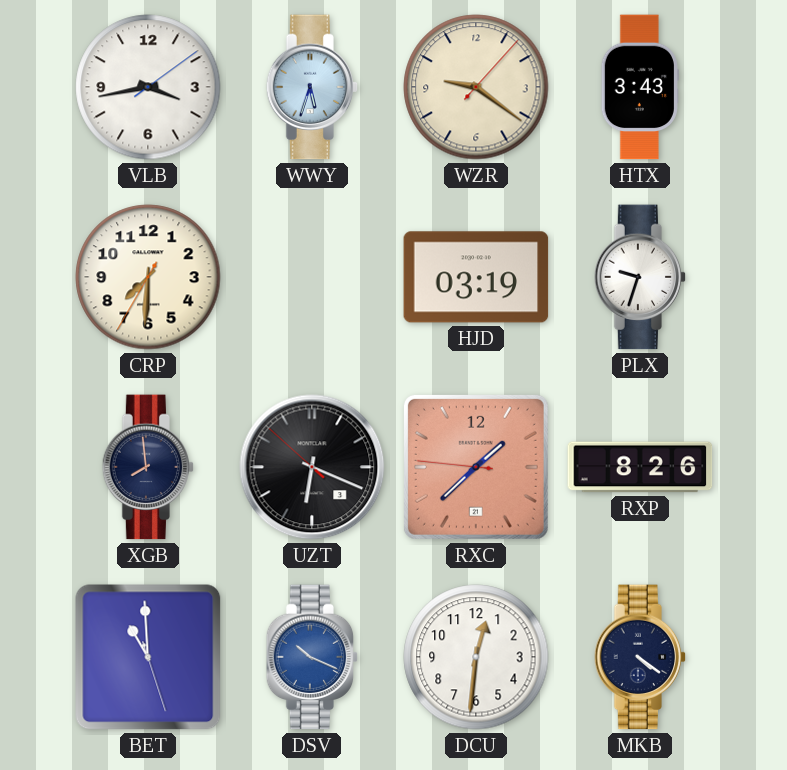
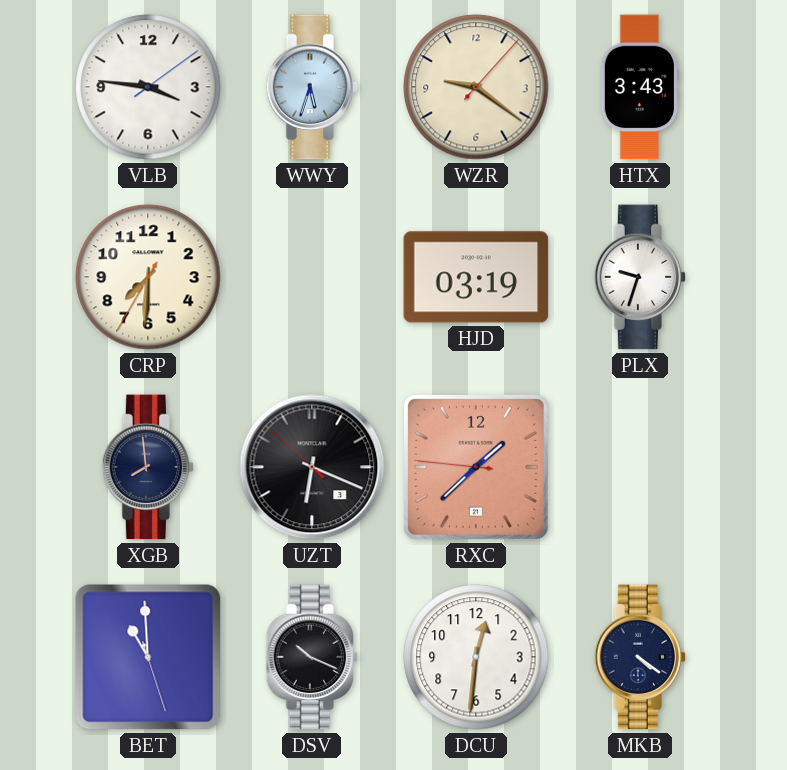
VLB: 3:43 -> 3:46
RXP: 8:26 -> none
DSV dial: blue -> black
